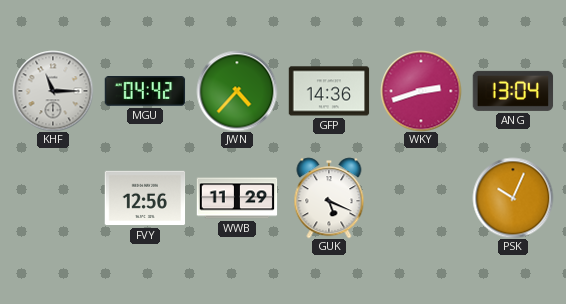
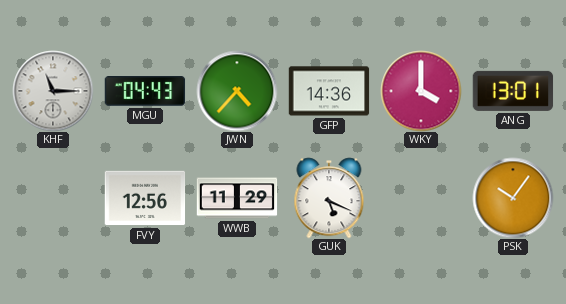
MGU: 04:42 -> 04:43
WKY: 2:42 -> 4:00
ANG: 13:04 -> 13:01
PSK: 10:04 -> 10:06
